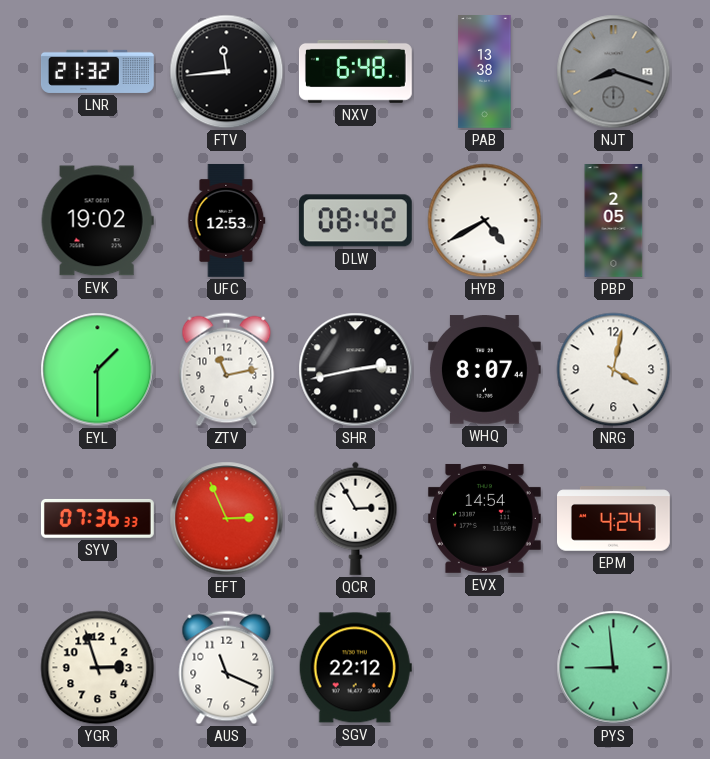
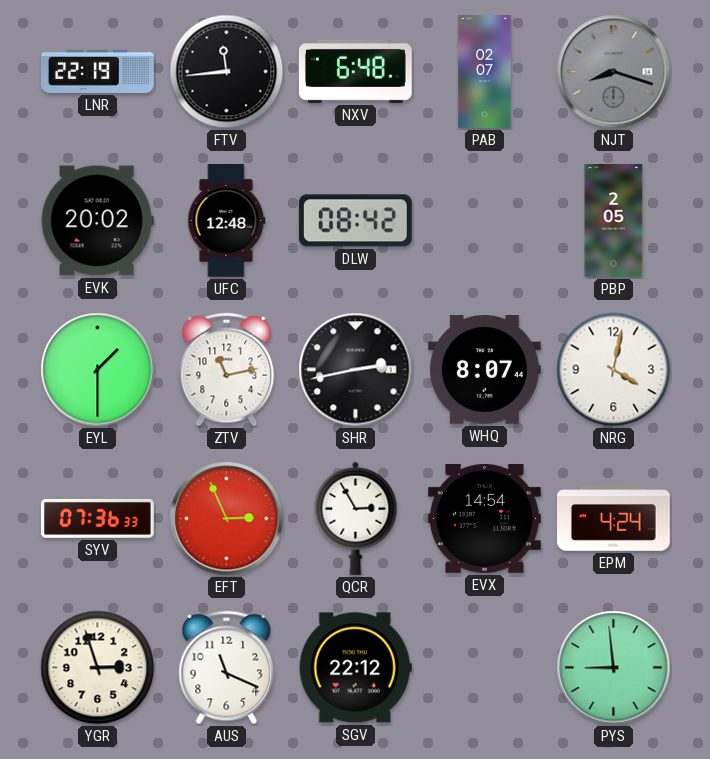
LNR: 21:32 -> 22:19
PAB: 13:38 -> 02:07
EVK: 19:02 -> 20:02
UFC: 12:53 -> 12:48
HYB: 4:40 -> none
